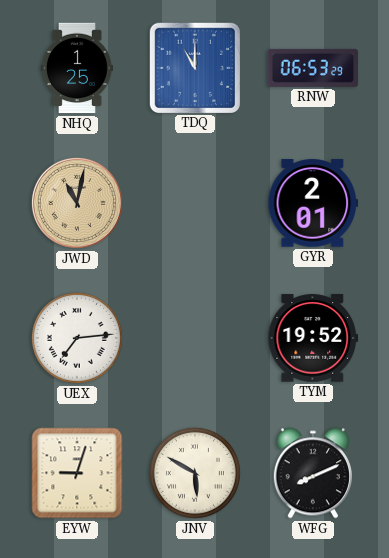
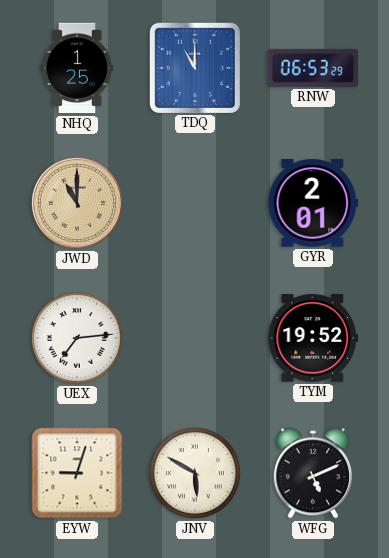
JWD: 11:02 -> 11:00
WFG: 8:11 -> 5:11
